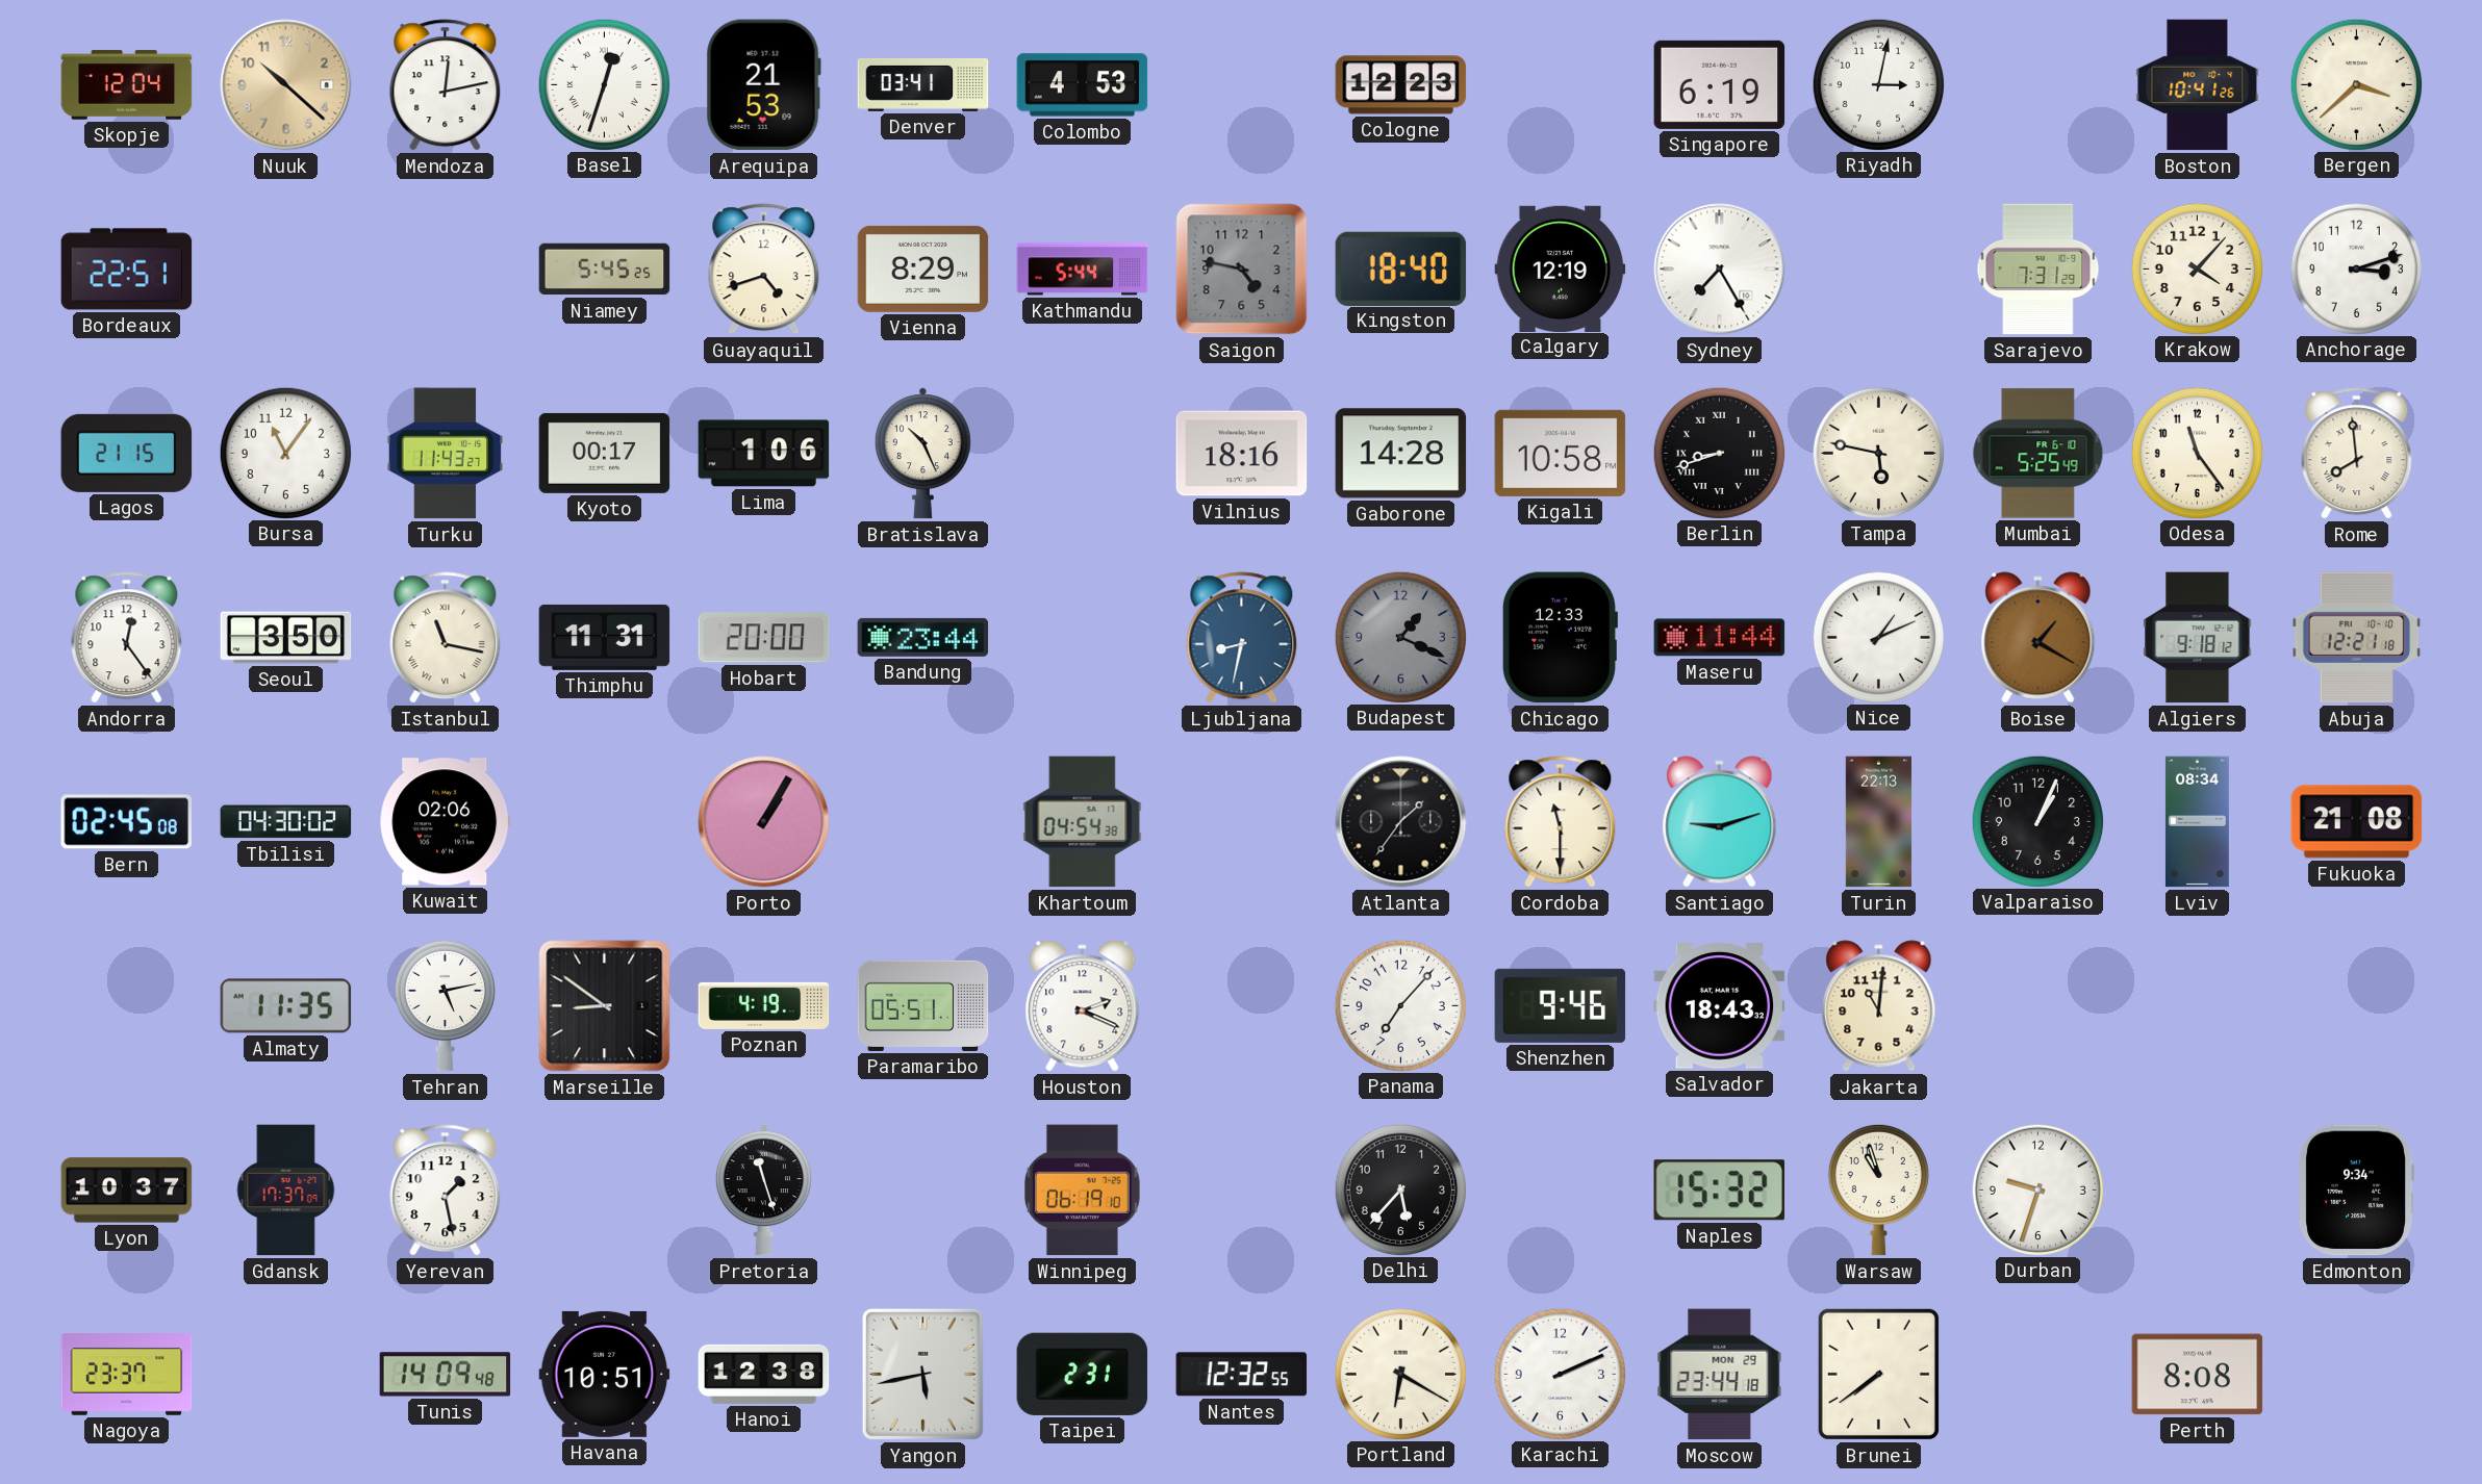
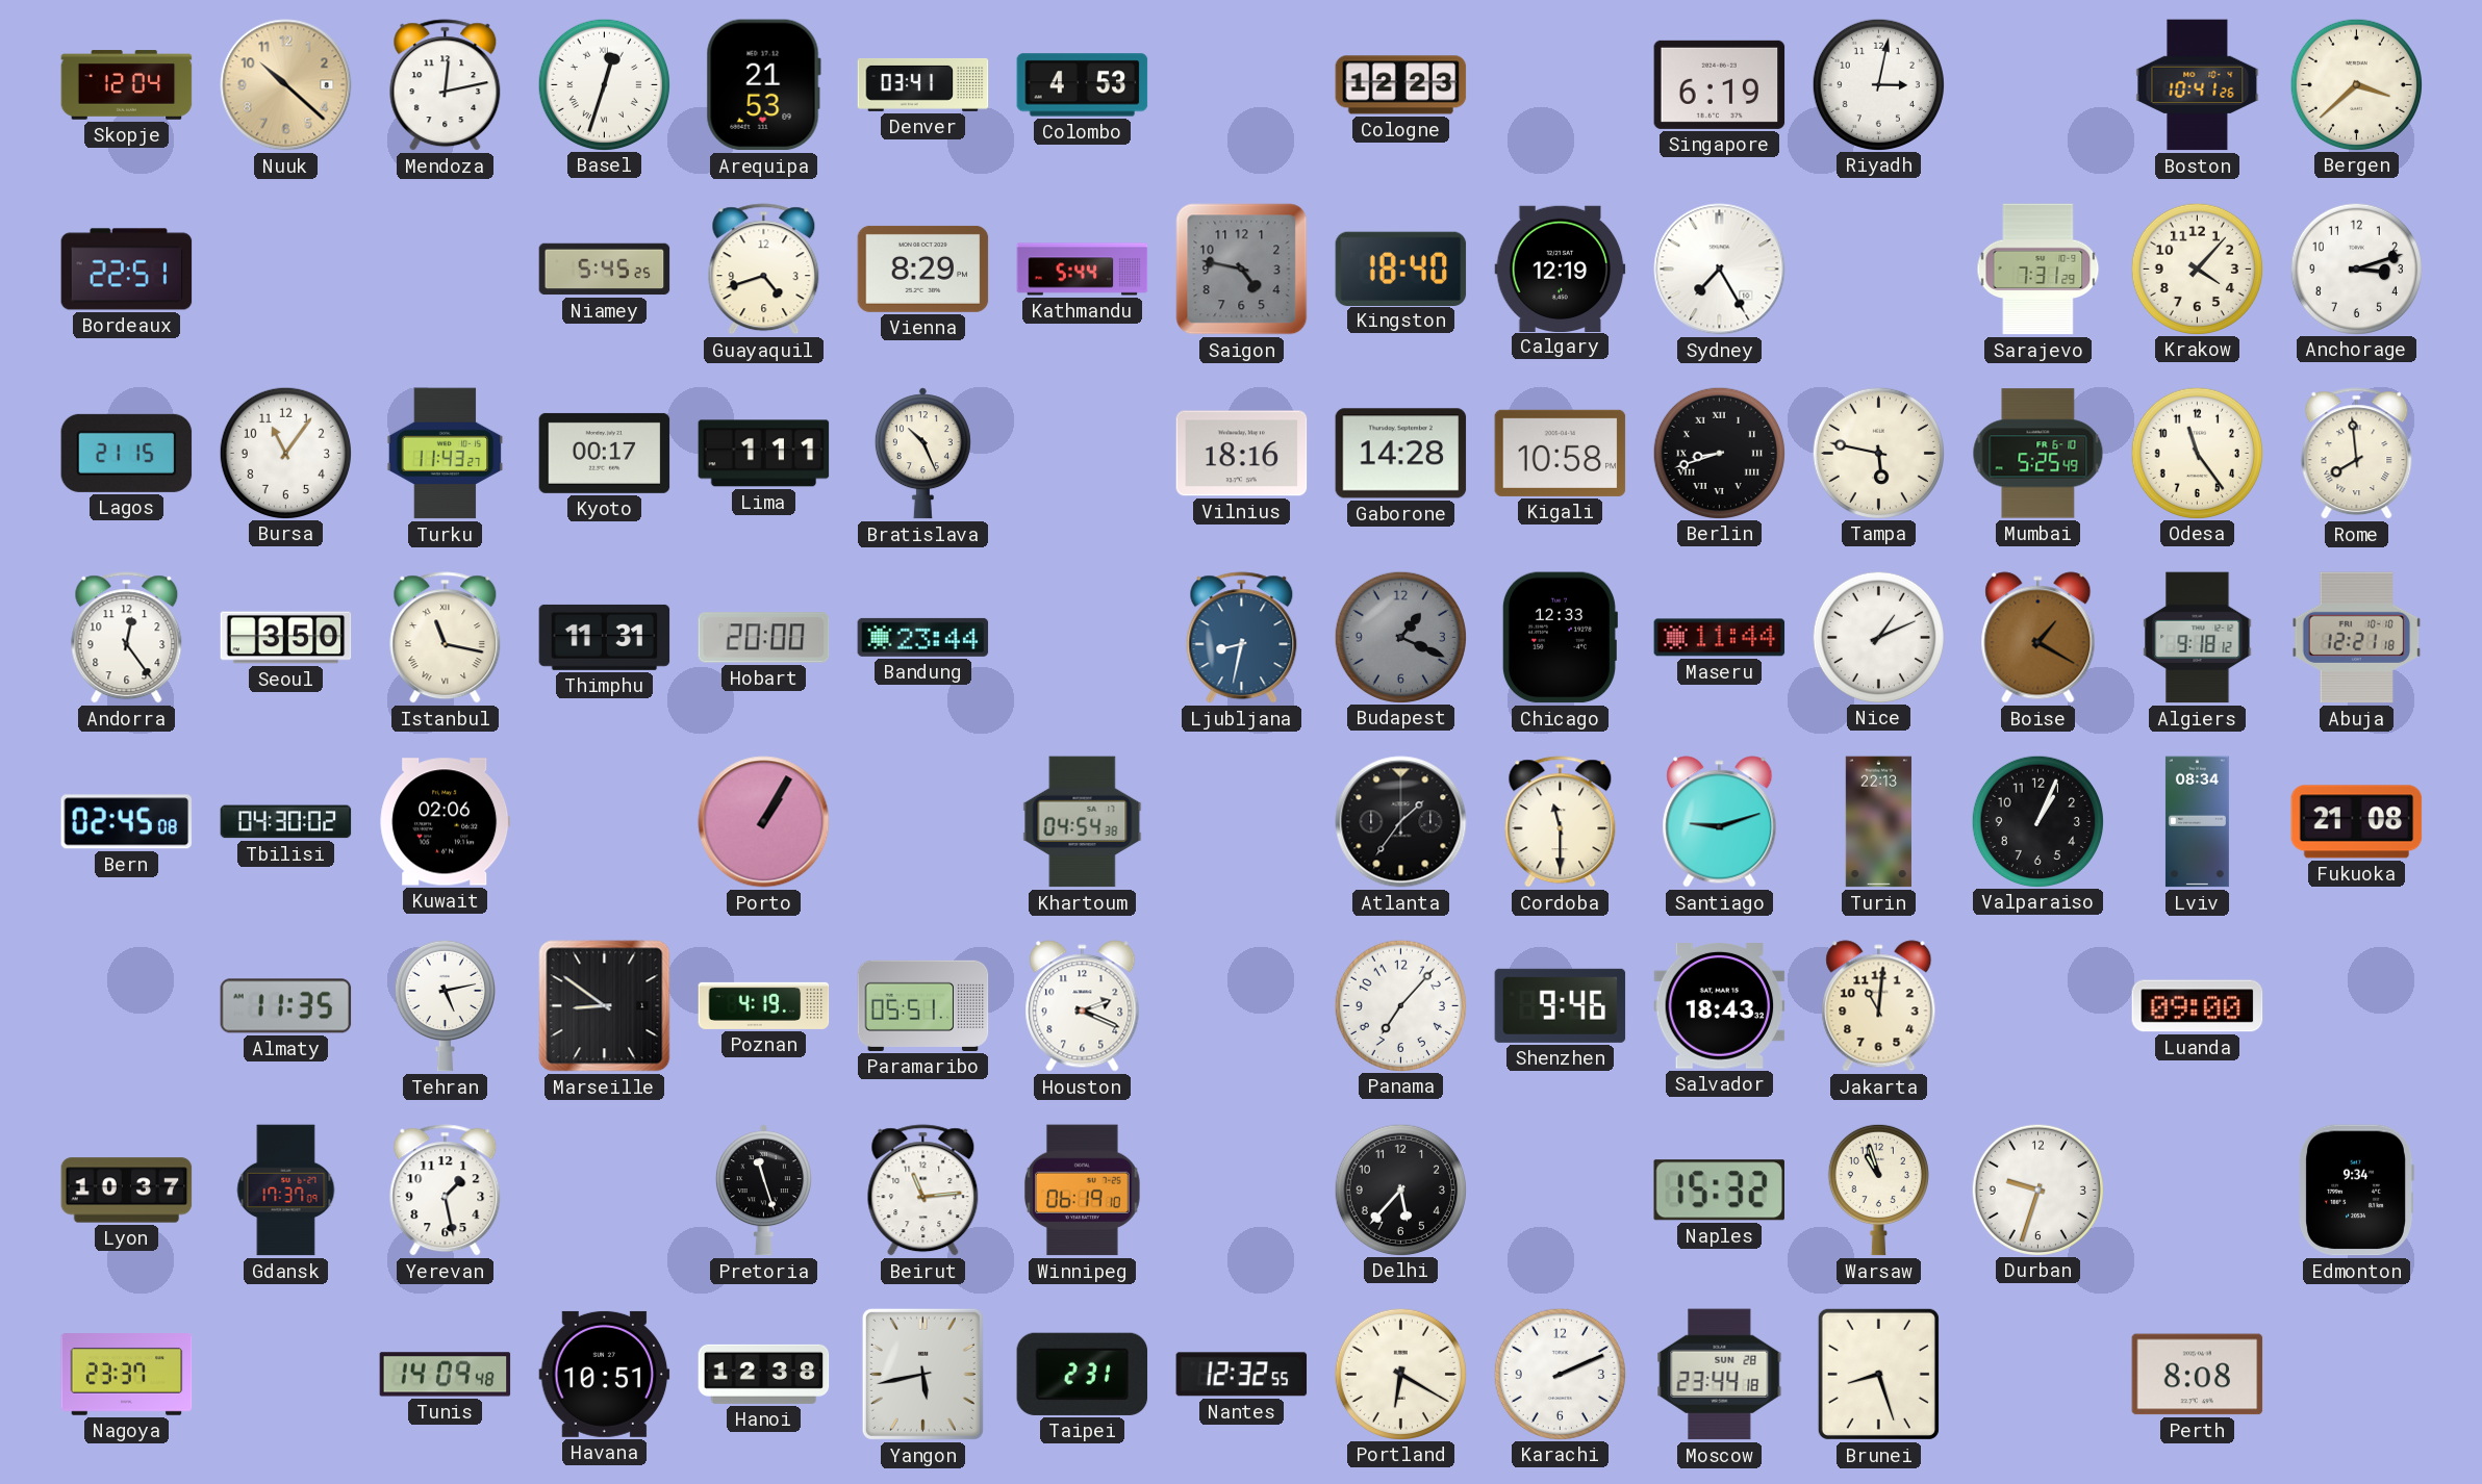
Lima: 1:06 -> 1:11
Luanda: none -> 09:00
Beirut: none -> 11:14
Moscow date: MON 29 -> SUN 28
Brunei: 7:39 -> 8:27
